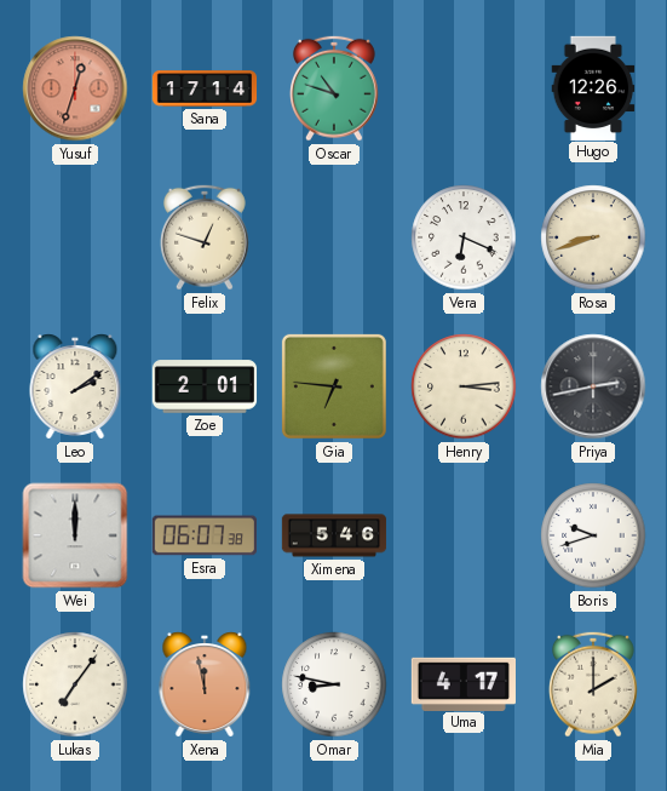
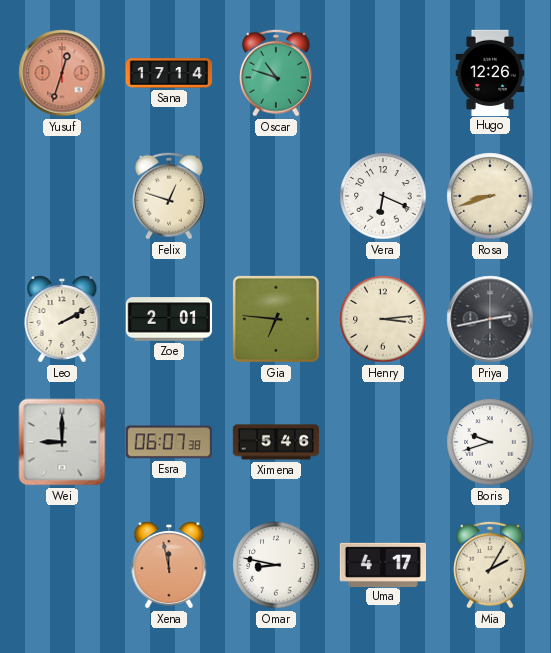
Leo: 2:09 -> 2:10
Wei: 12:00 -> 9:00
Lukas: 7:06 -> none
Mia: 2:00 -> 2:05
